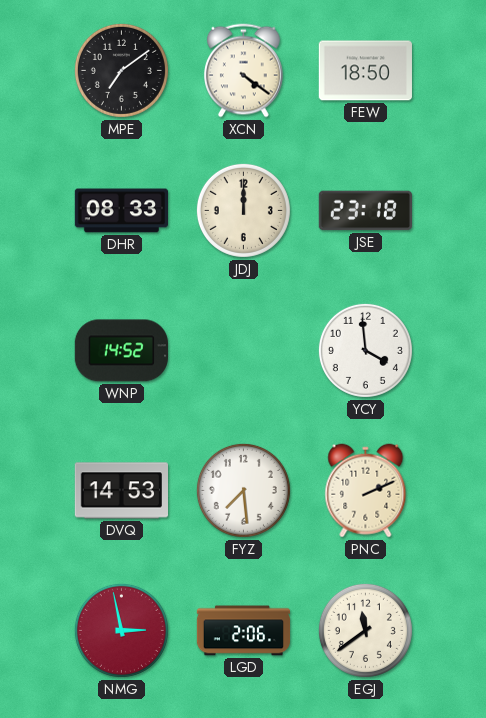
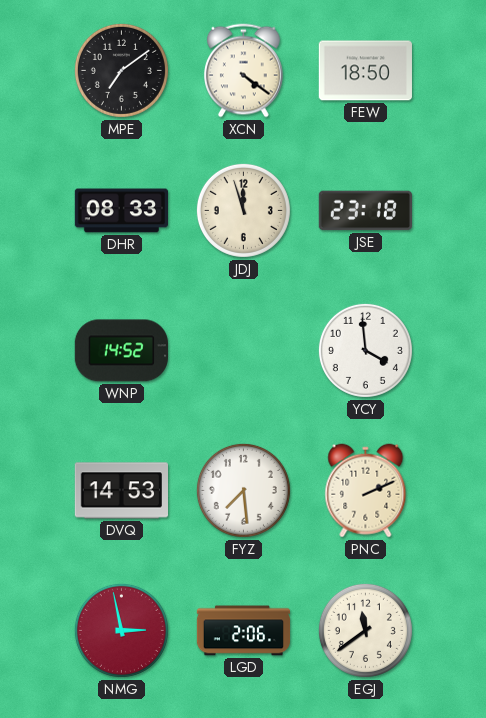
JDJ: 12:00 -> 11:57
